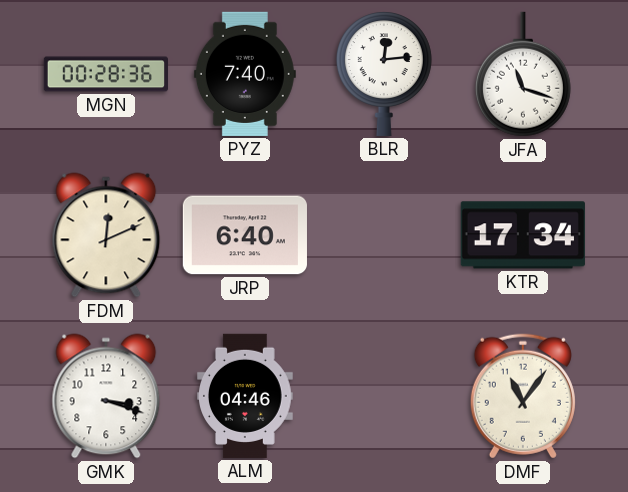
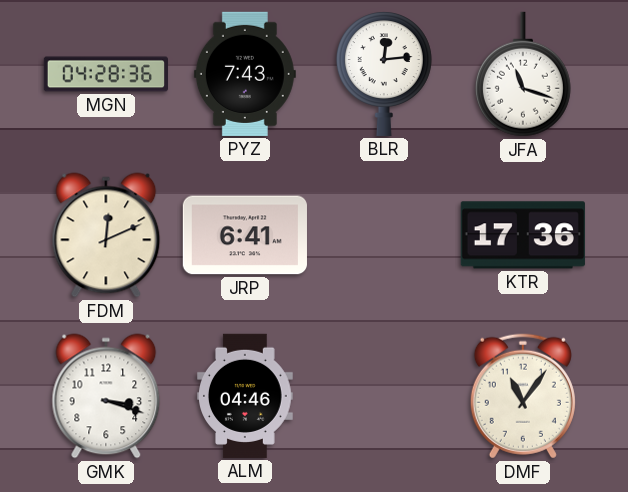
MGN: 00:28 -> 04:28
PYZ: 7:40 -> 7:43
JRP: 6:40 -> 6:41
KTR: 17:34 -> 17:36
